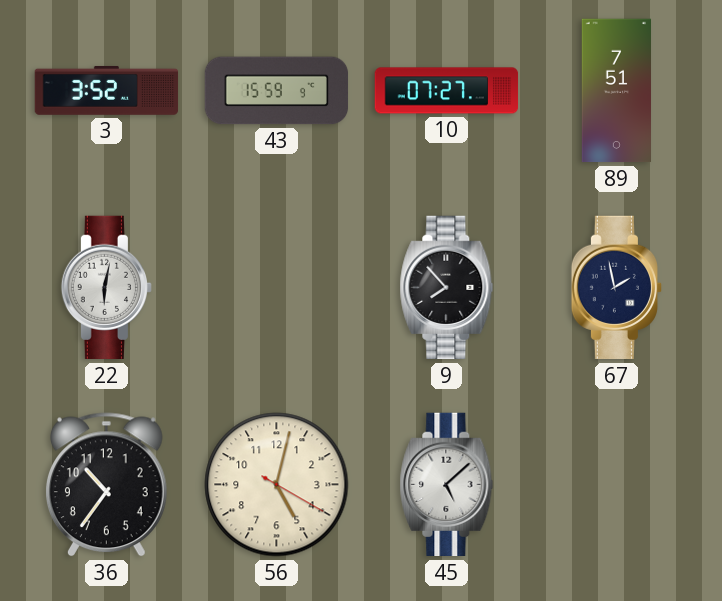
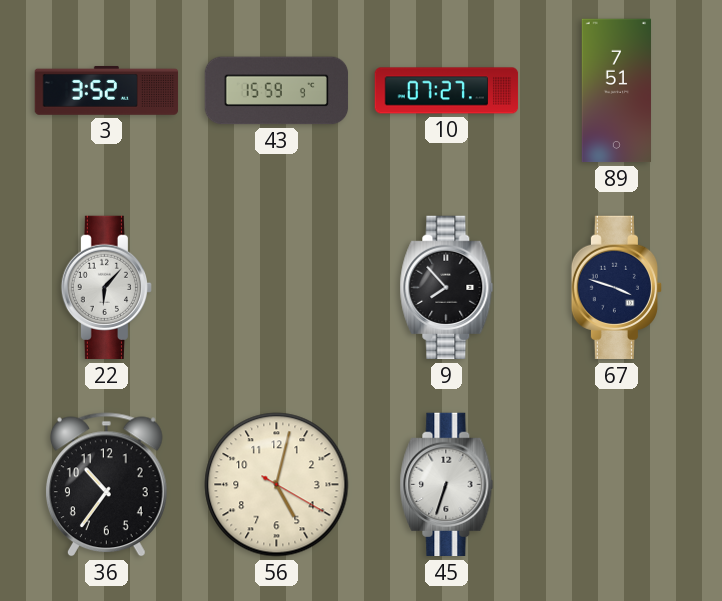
22: 6:02 -> 6:07
67: 1:58 -> 3:48
45: 5:08 -> 6:33
